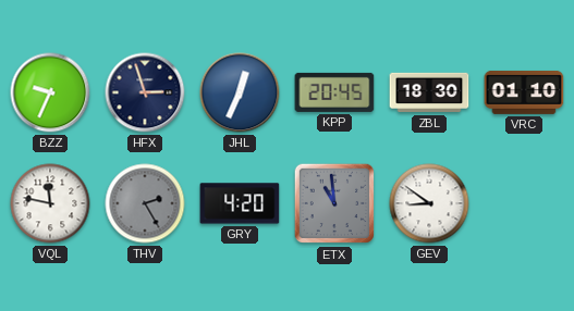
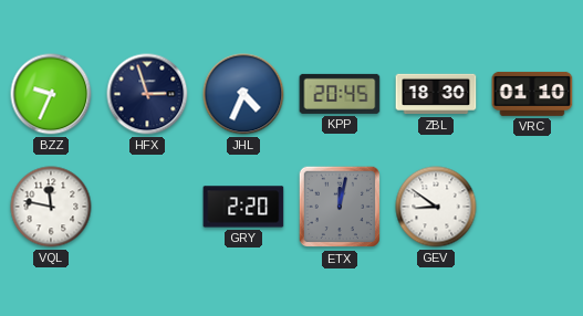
JHL: 12:34 -> 4:34
THV: 2:25 -> none
GRY: 4:20 -> 2:20
ETX: 10:59 -> 12:02
